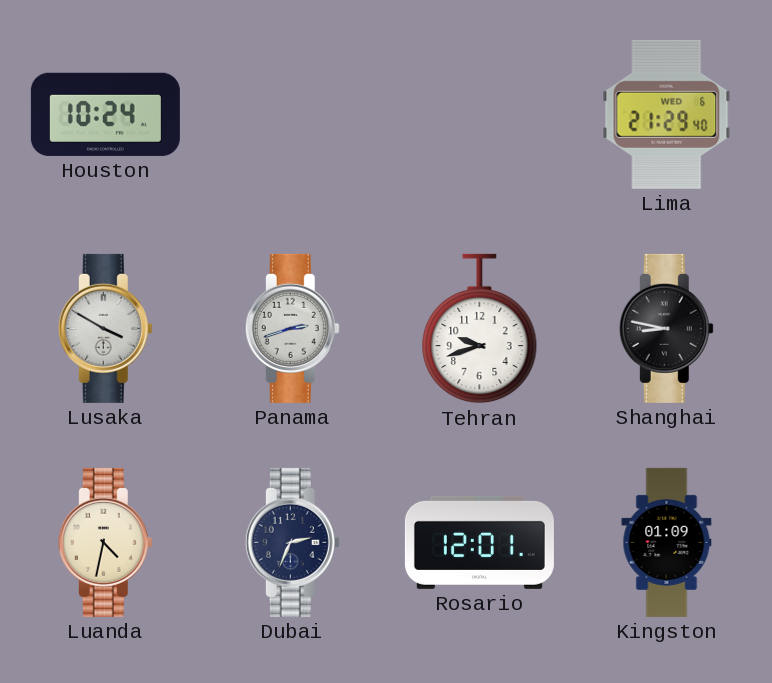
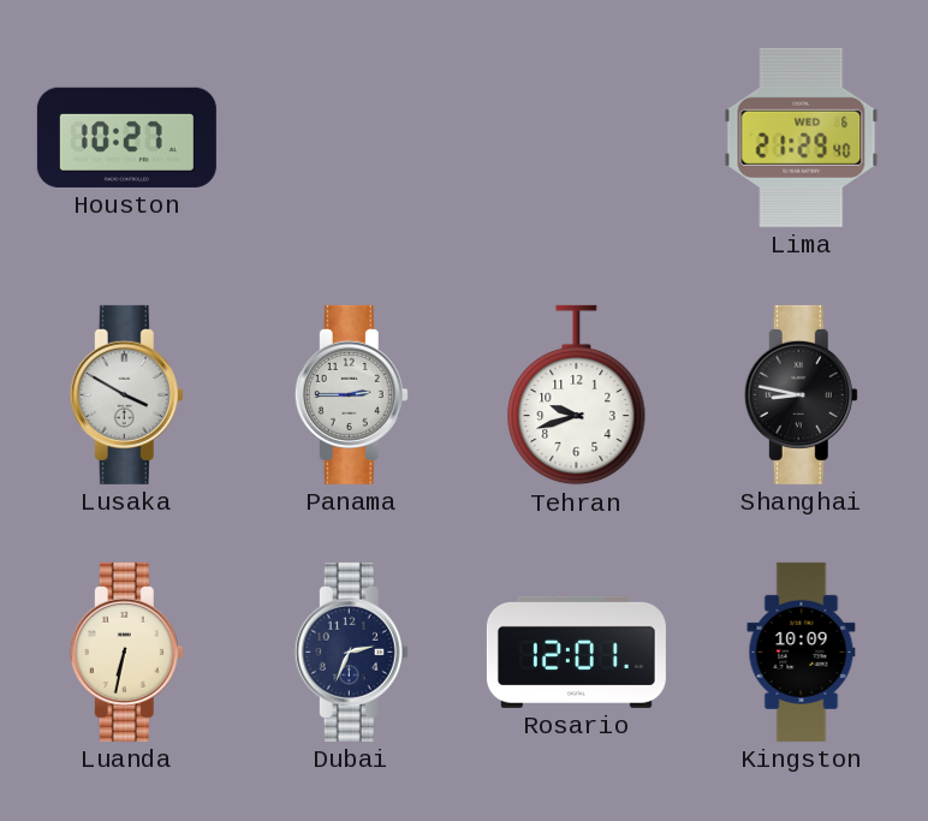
Houston: 10:24 -> 10:27
Panama: 2:42 -> 2:45
Luanda: 4:32 -> 6:32
Kingston: 01:09 -> 10:09
